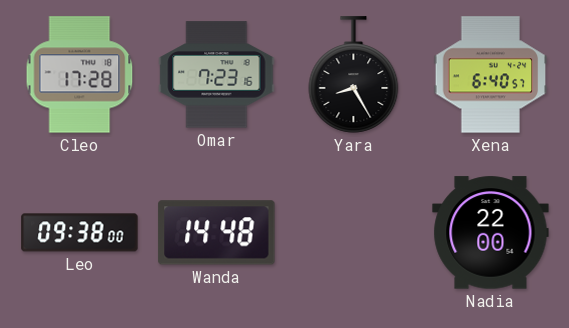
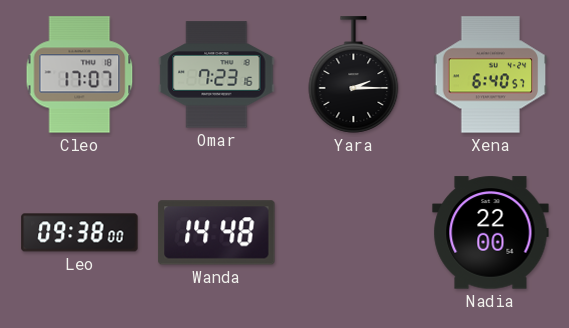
Cleo: 17:28 -> 17:07
Yara: 8:25 -> 2:15
